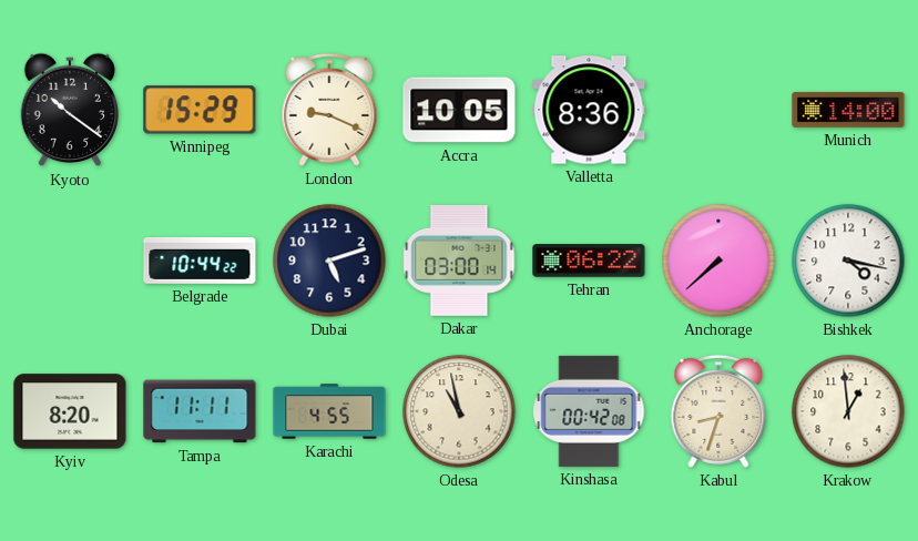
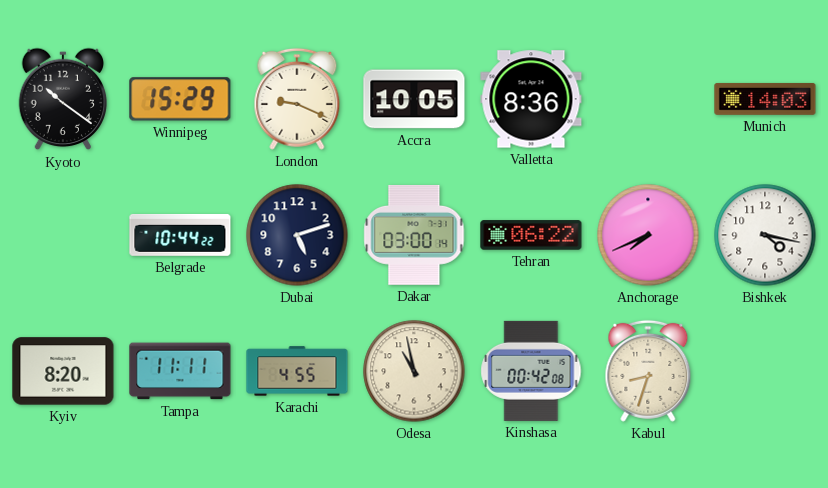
Munich: 14:00 -> 14:03
Anchorage: 7:38 -> 7:41
Krakow: 12:59 -> none
